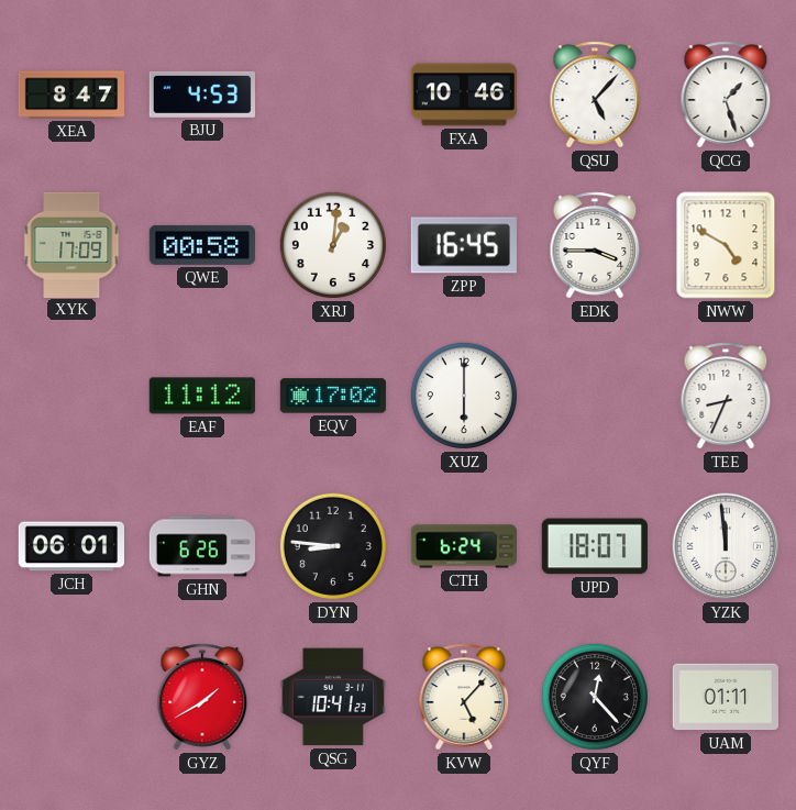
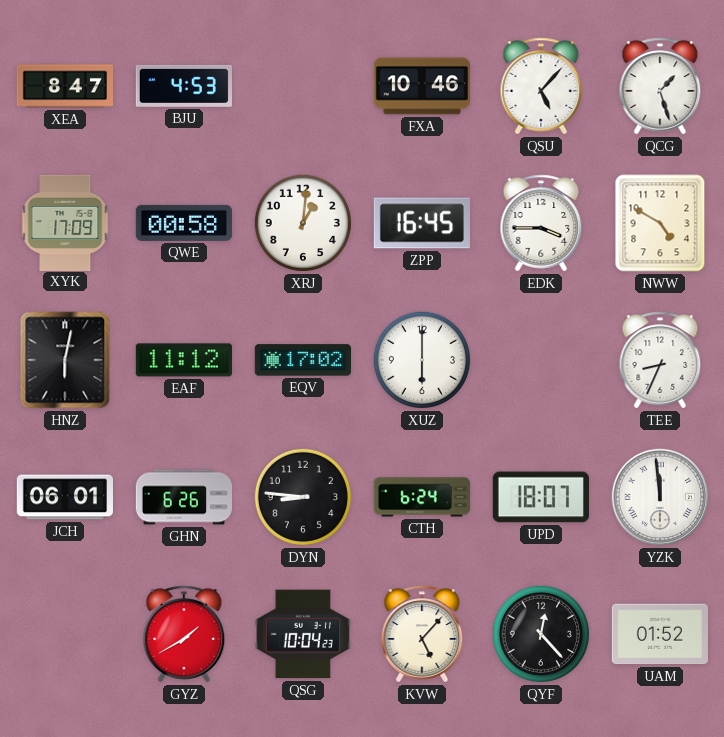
HNZ: none -> 6:02
QSG: 10:41 -> 10:04
UAM: 01:11 -> 01:52
